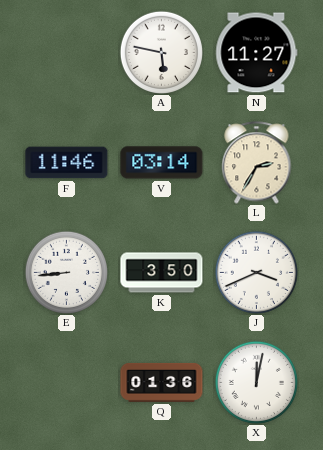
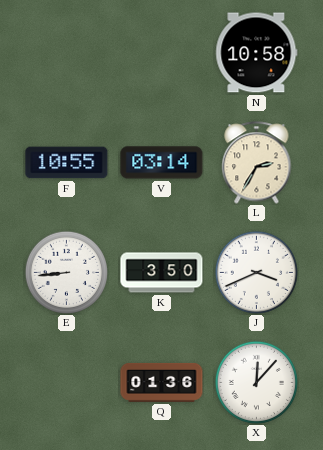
A: 5:47 -> none
N: 11:27 -> 10:58
F: 11:46 -> 10:55
X: 12:02 -> 12:07
